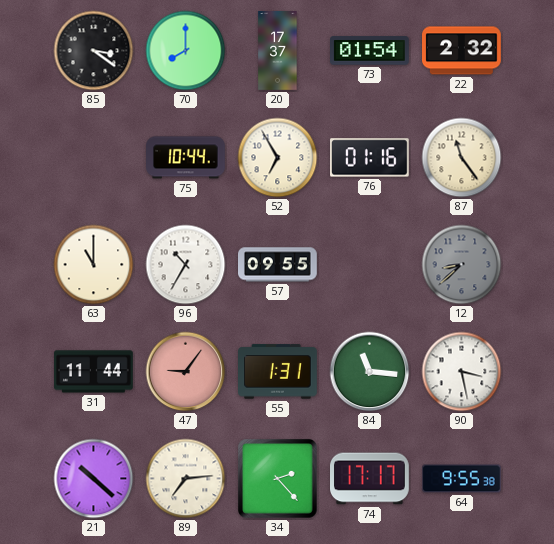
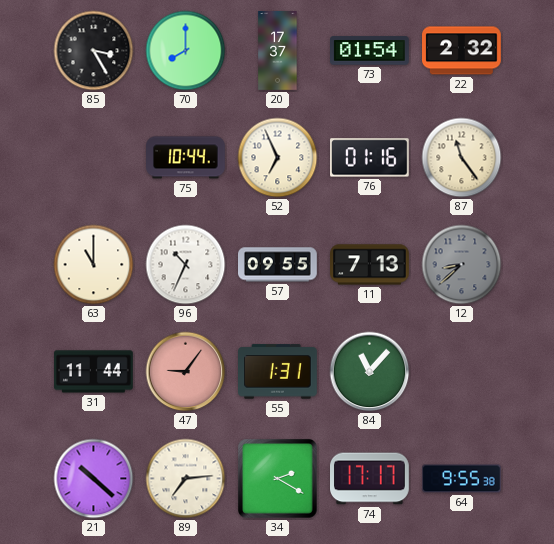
85: 3:21 -> 3:25
52: 6:55 -> 6:56
96: 10:35 -> 10:34
11: none -> 7:13
84: 11:16 -> 11:07
90: 3:28 -> none
34: 2:23 -> 2:20
